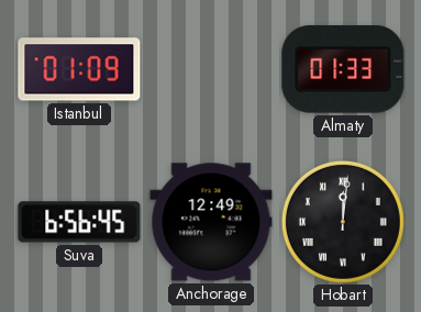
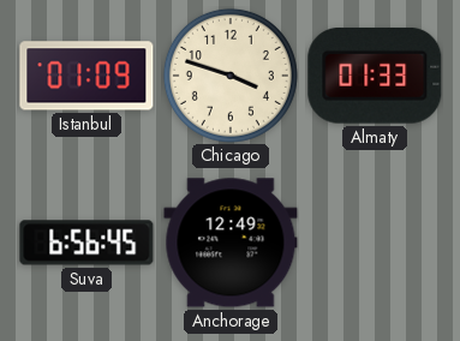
Chicago: none -> 3:48
Hobart: 12:01 -> none
